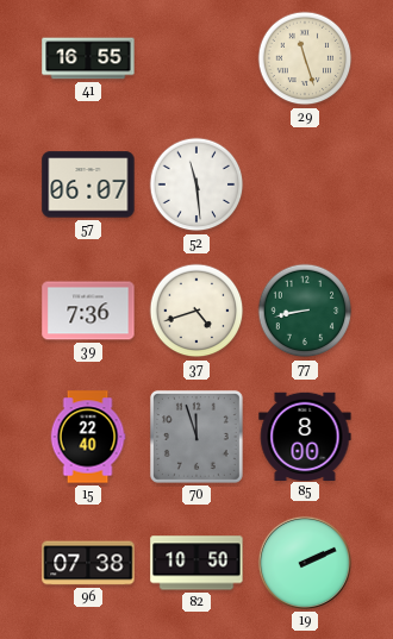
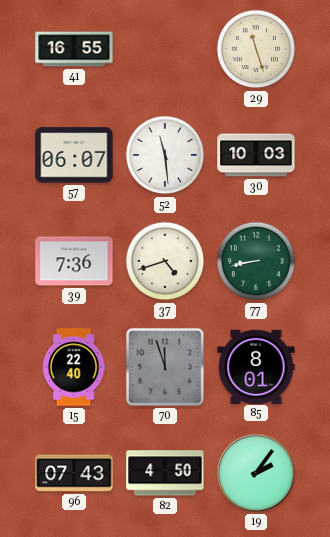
30: none -> 10:03
85: 8:00 -> 8:01
96: 07:38 -> 07:43
82: 10:50 -> 4:50
19: 2:11 -> 2:06
